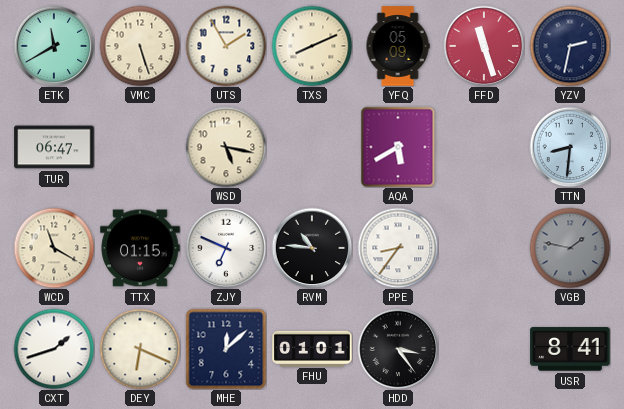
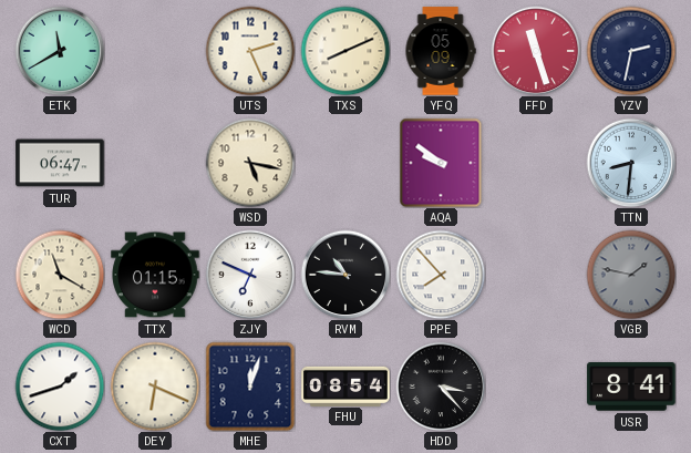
VMC: 5:27 -> none
UTS: 1:55 -> 2:26
AQA: 5:40 -> 9:51
PPE: 8:36 -> 7:53
MHE: 12:08 -> 12:03
FHU: 01:01 -> 08:54
HDD: 3:24 -> 3:23
